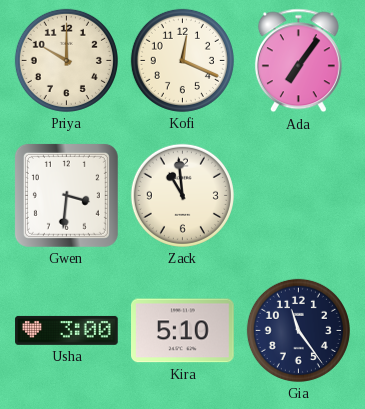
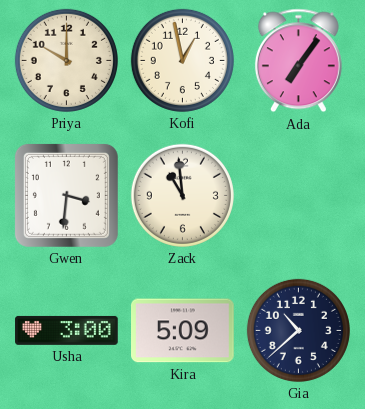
Kofi: 12:19 -> 12:58
Kira: 5:10 -> 5:09
Gia: 11:24 -> 10:38
